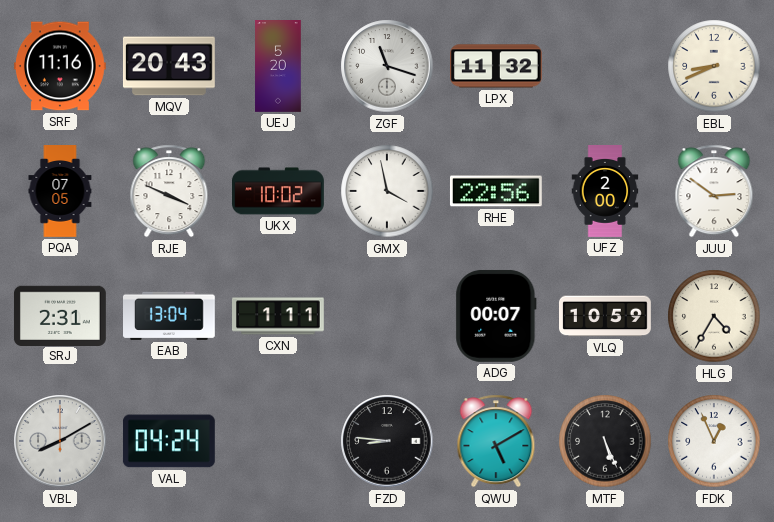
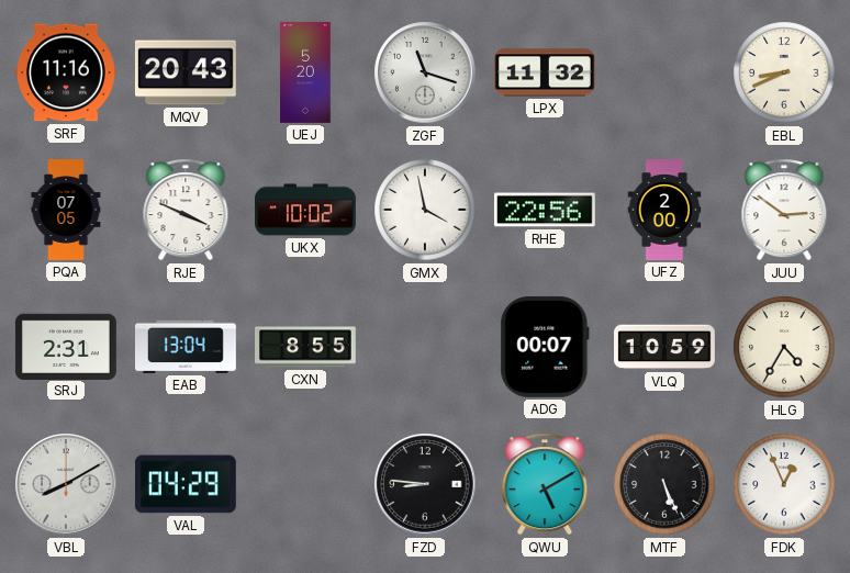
CXN: 1:11 -> 8:55
VAL: 04:24 -> 04:29
